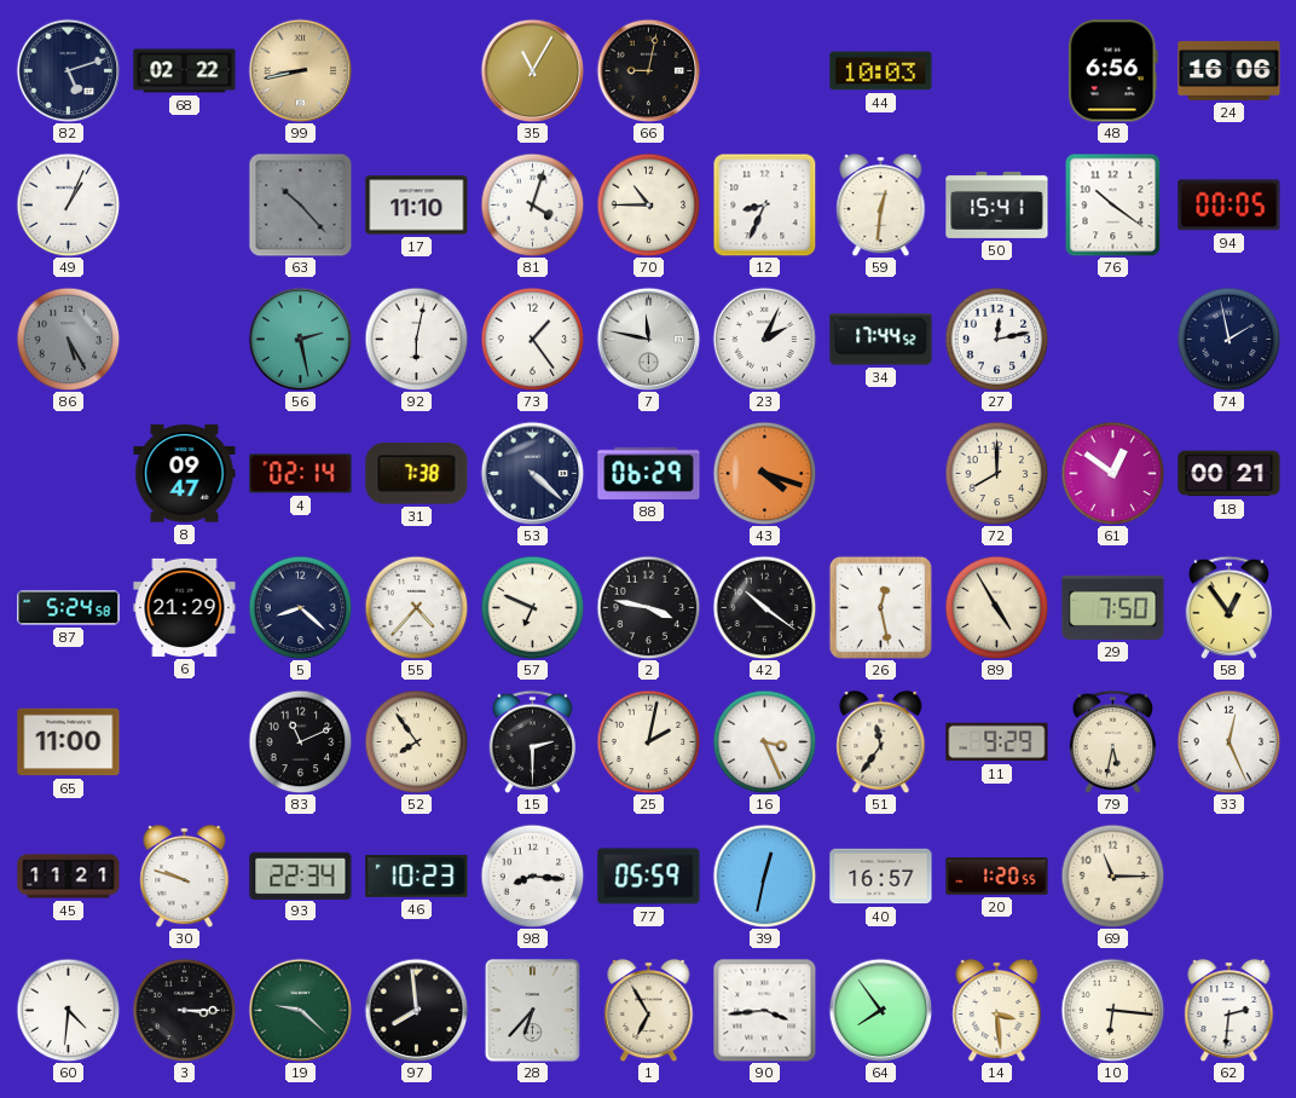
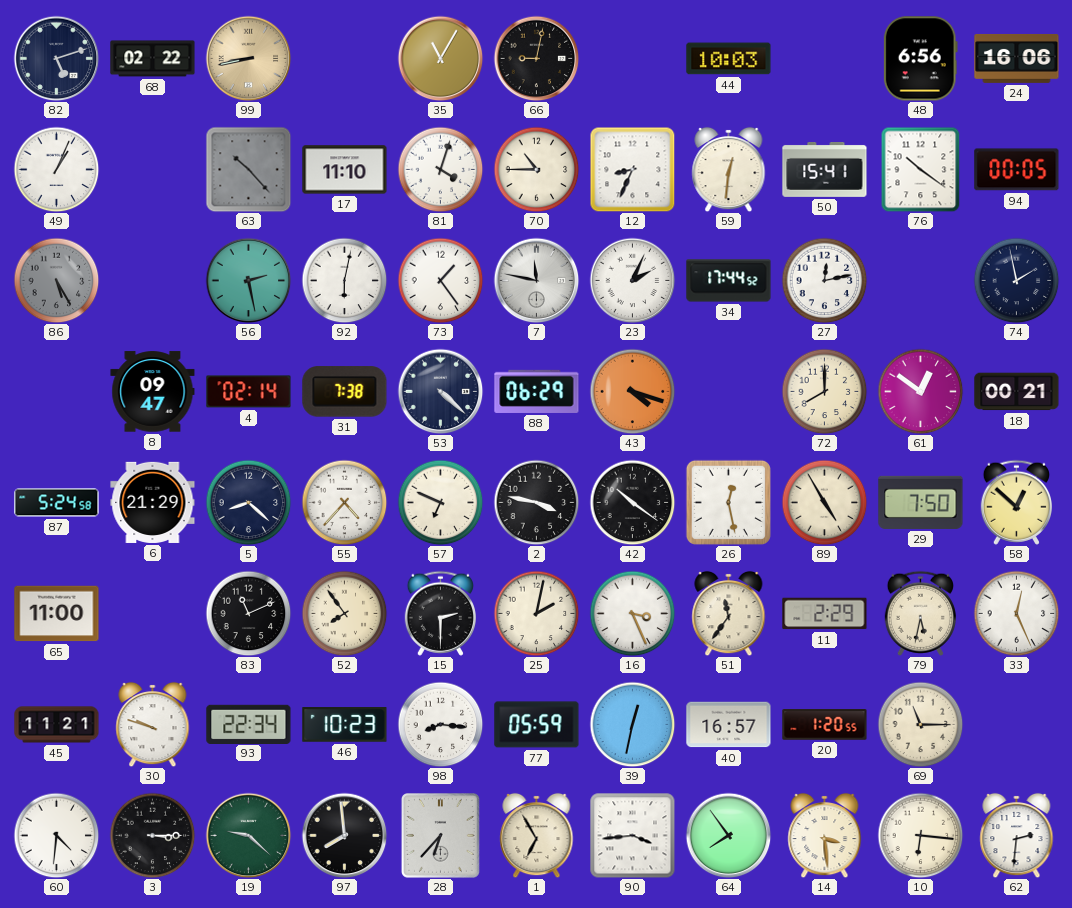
58: 12:54 -> 12:52
11: 9:29 -> 2:29
